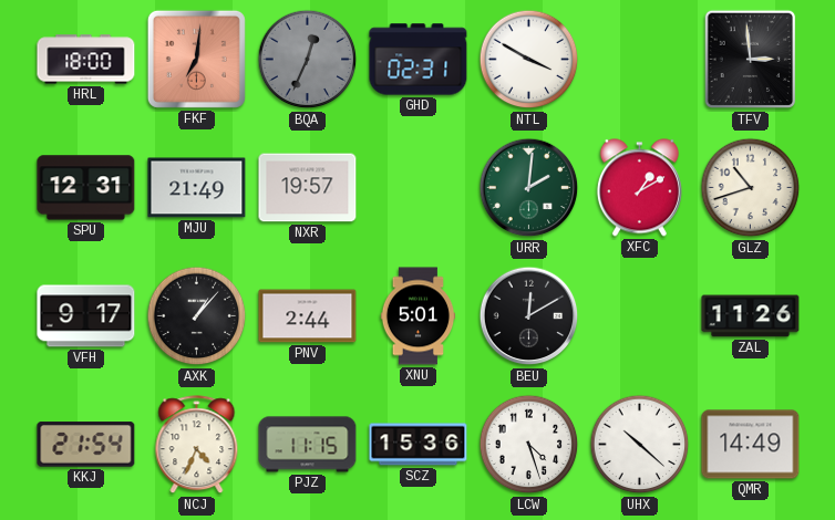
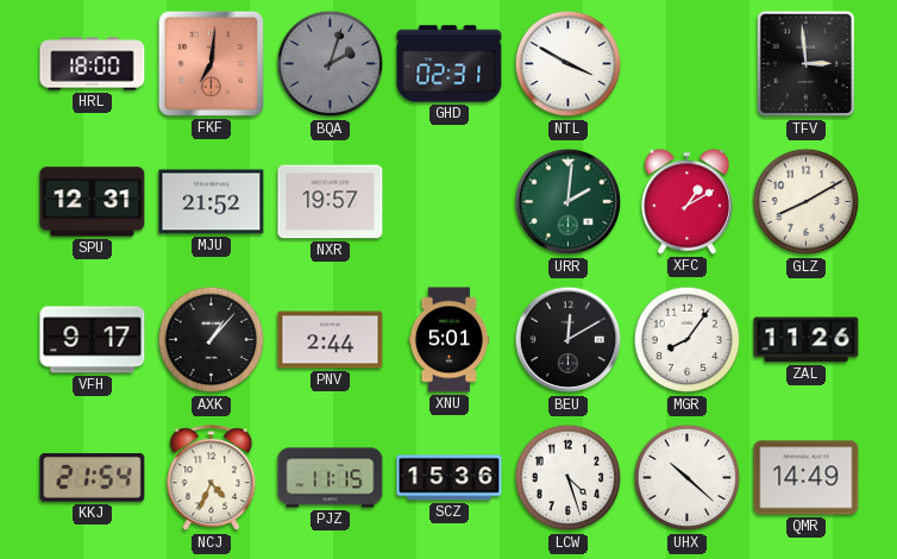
BQA: 12:34 -> 2:03
MJU: 21:49 -> 21:52
GLZ: 10:42 -> 8:10
MGR: none -> 8:06
